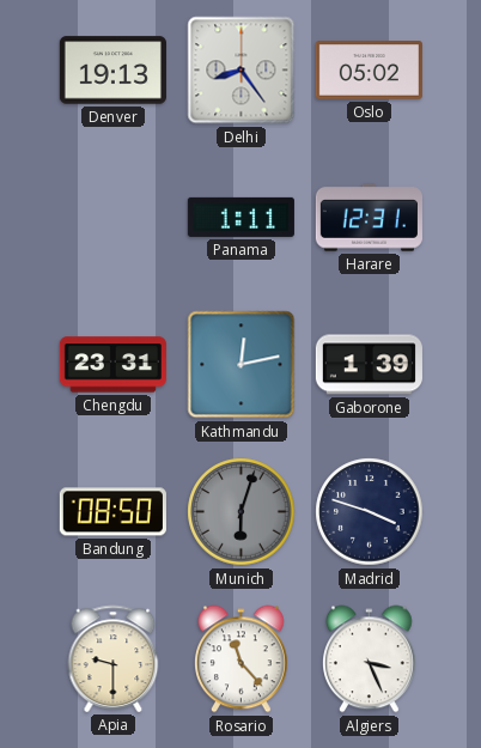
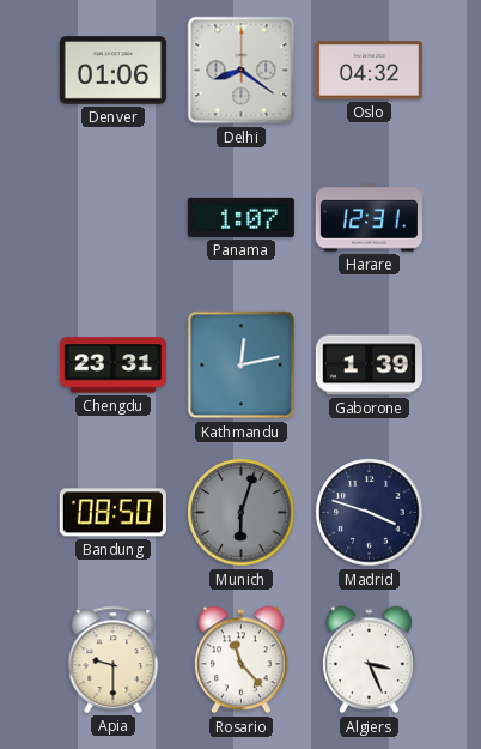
Denver: 19:13 -> 01:06
Delhi: 8:24 -> 8:21
Oslo: 05:02 -> 04:32
Panama: 1:11 -> 1:07
